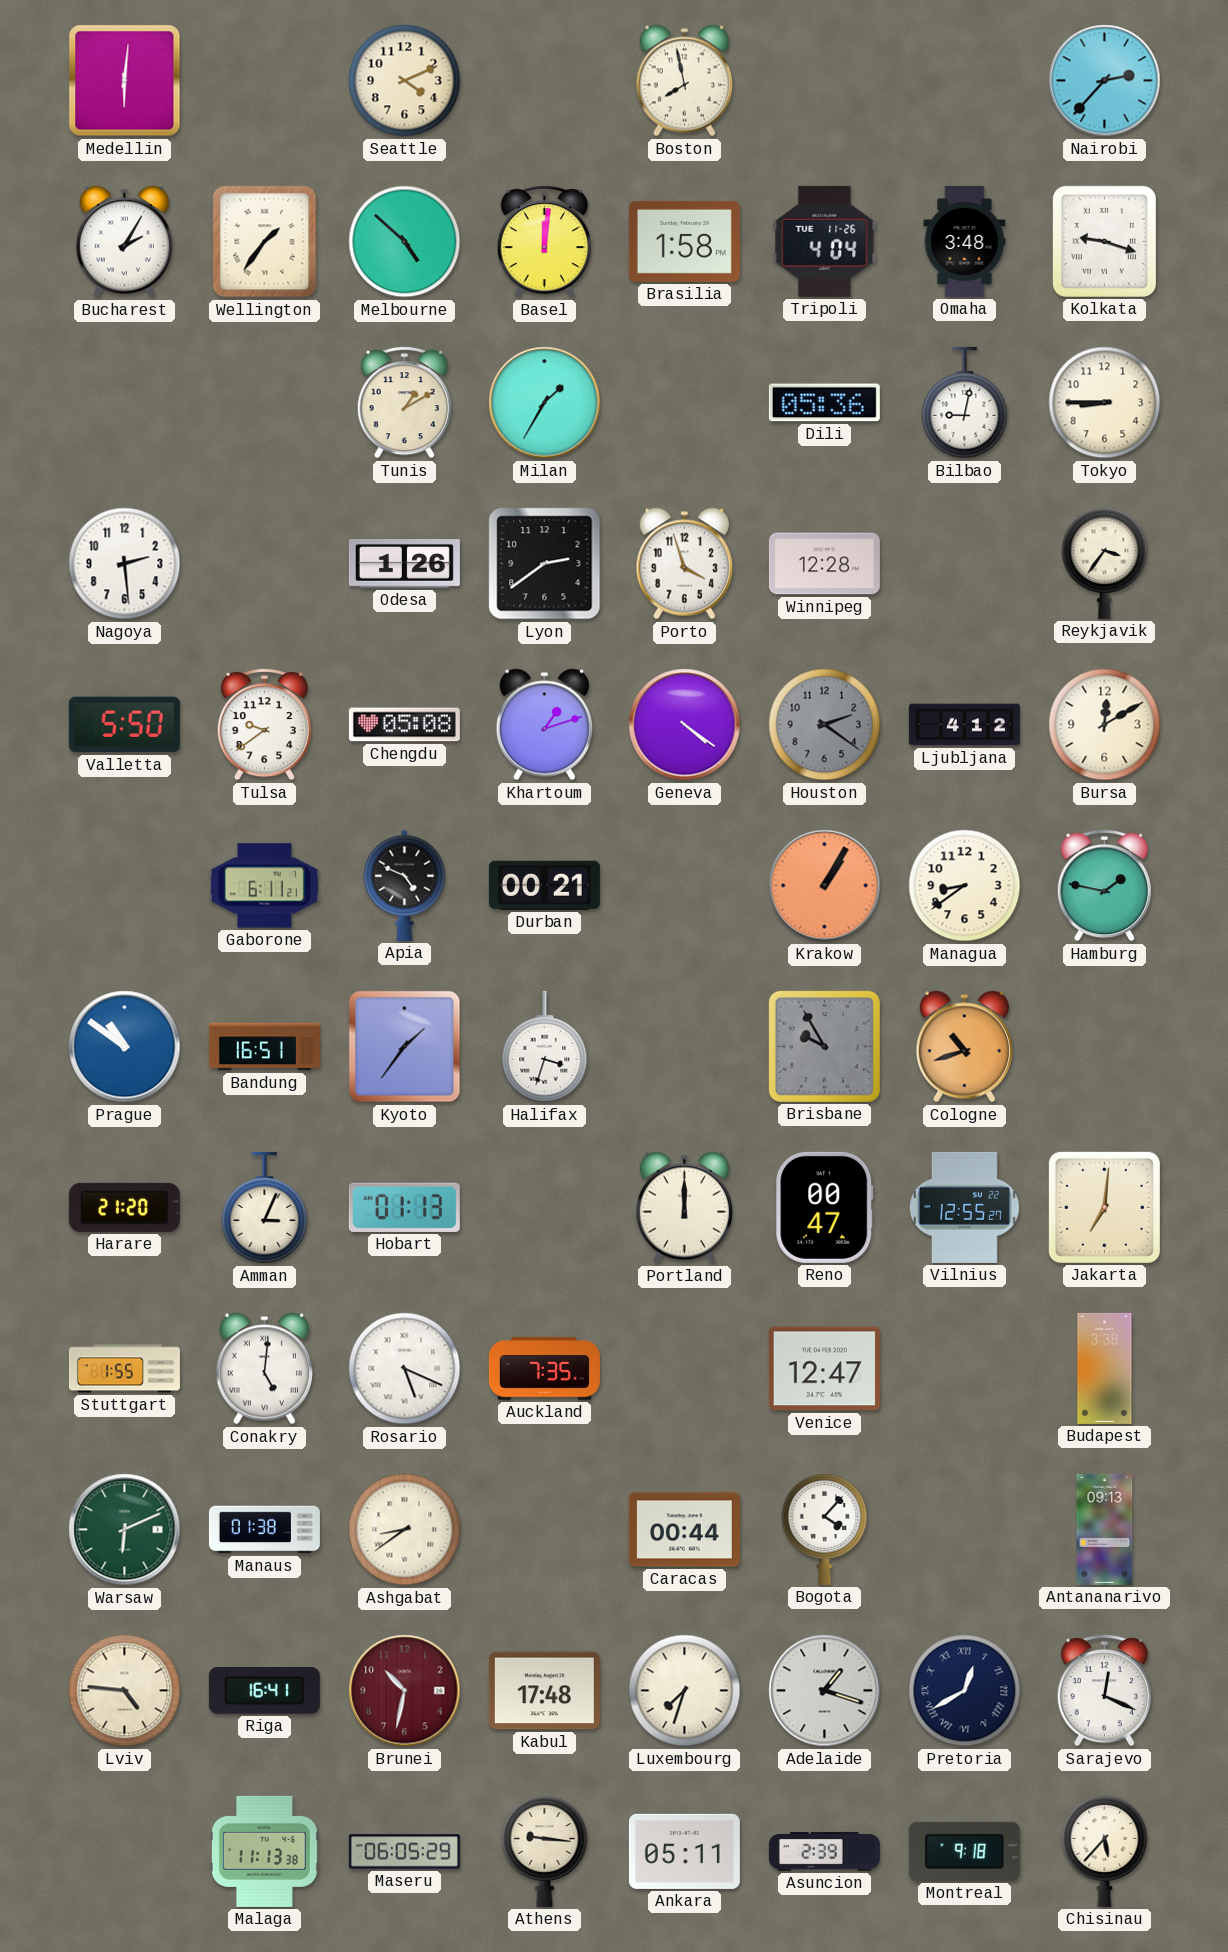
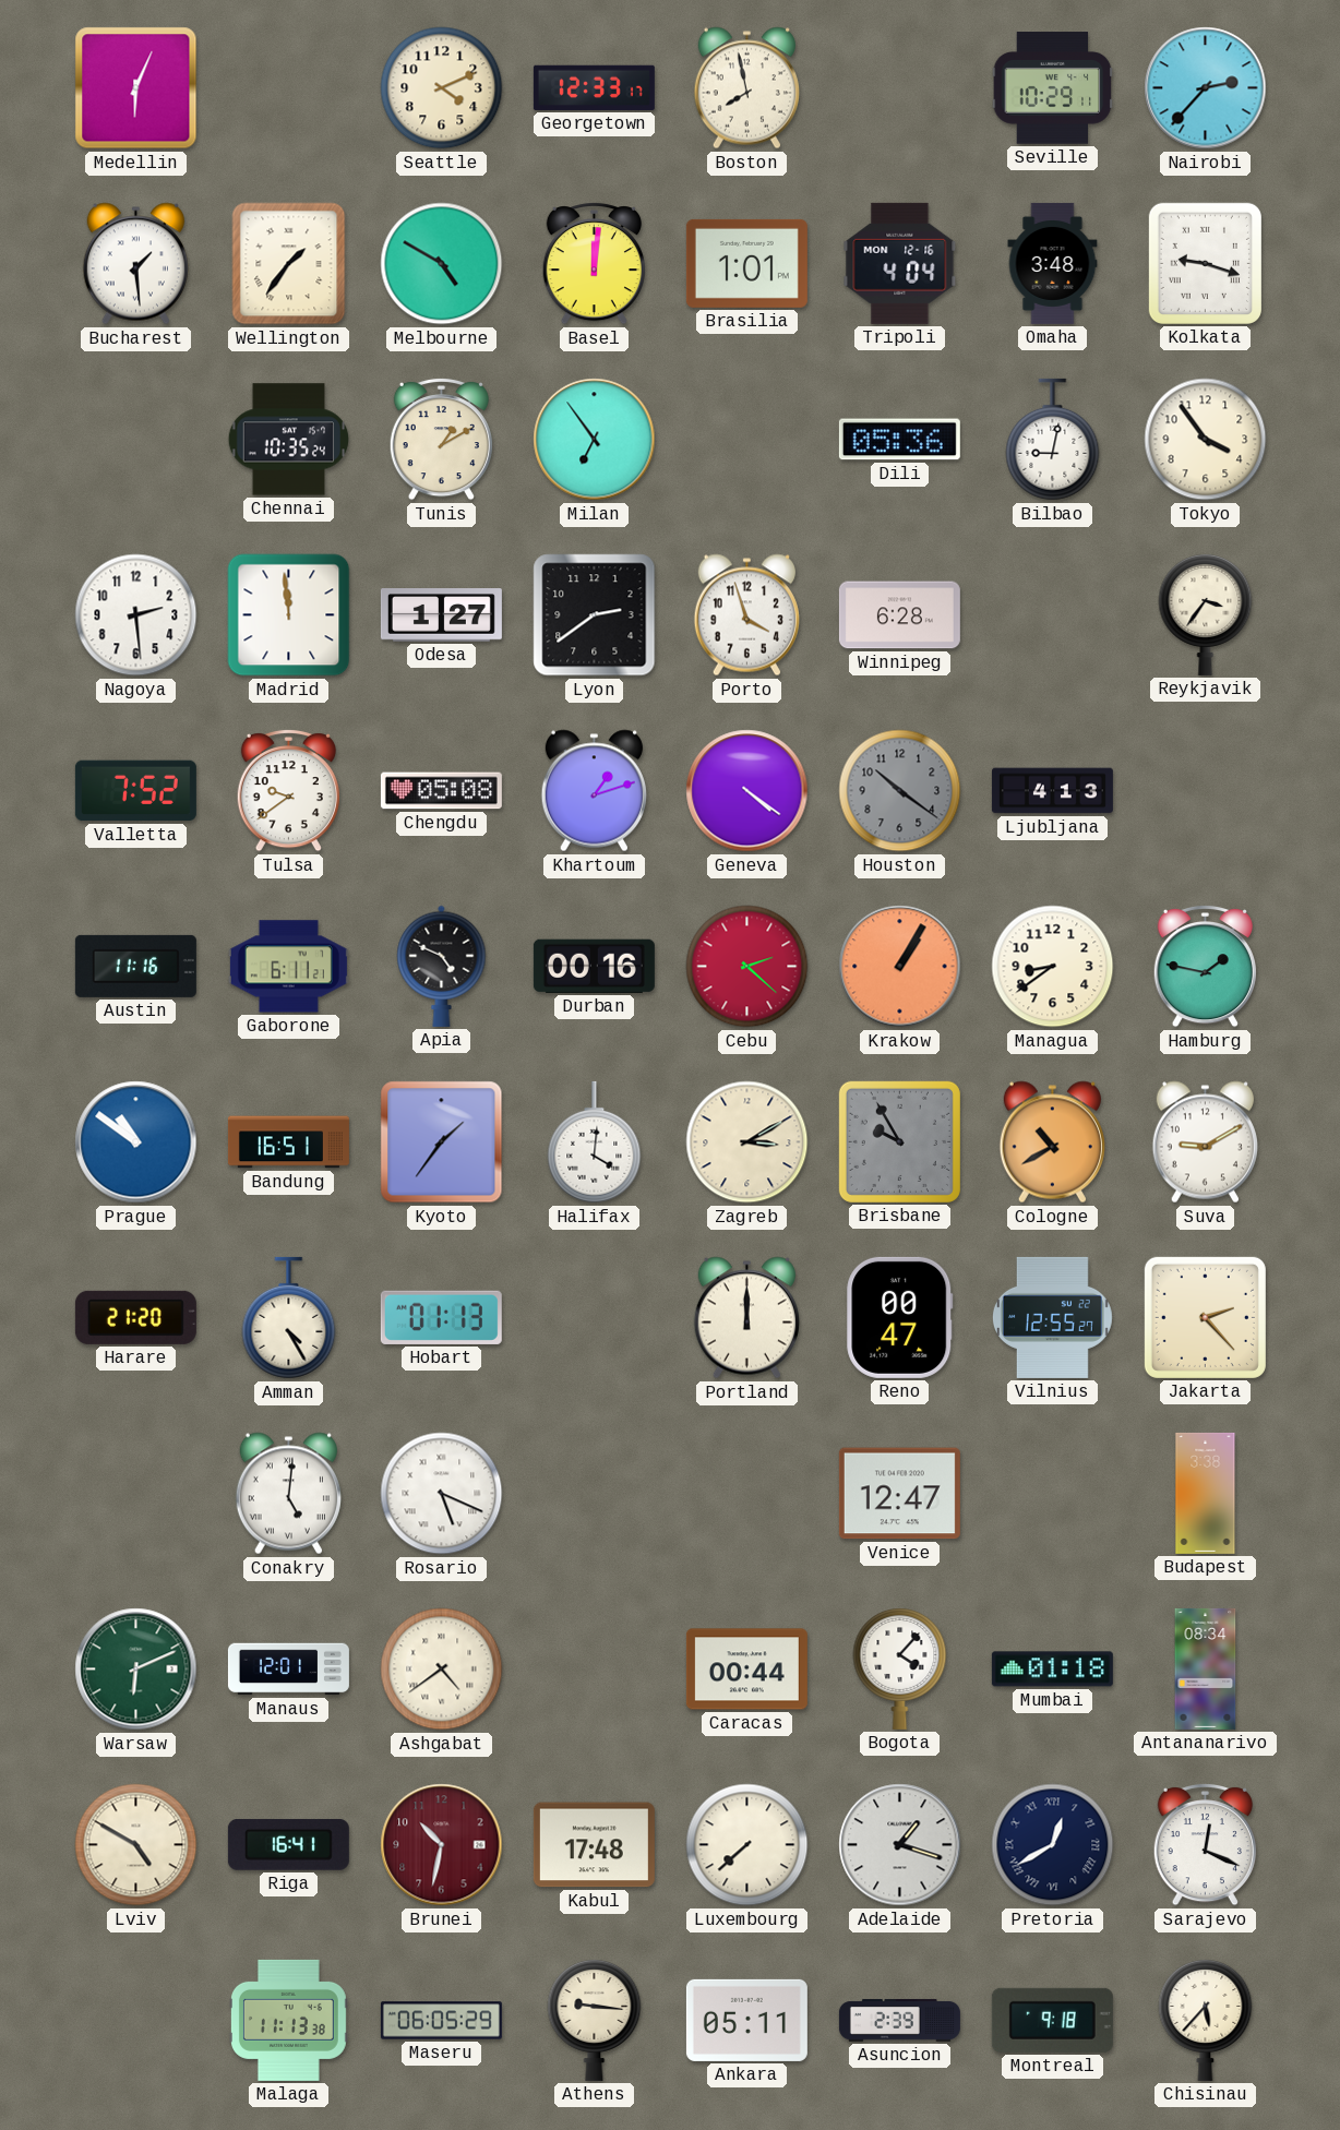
Medellin: 6:01 -> 6:04
Georgetown: none -> 12:33
Seville: none -> 10:29
Bucharest: 2:05 -> 1:29
Melbourne: 4:52 -> 4:50
Brasilia: 1:58 -> 1:01
Tripoli date: TUE 11-26 -> MON 12-16
Chennai: none -> 10:35
Milan: 1:35 -> 6:54
Tokyo: 8:45 -> 3:54
Madrid: none -> 11:59
Odesa: 1:26 -> 1:27
Winnipeg: 12:28 -> 6:28
Valletta: 5:50 -> 7:52
Houston: 2:21 -> 10:21
Ljubljana: 4:12 -> 4:13
Bursa: 12:10 -> none
Austin: none -> 11:16
Durban: 00:21 -> 00:16
Cebu: none -> 2:22
Halifax: 3:33 -> 4:01
Zagreb: none -> 3:10
Cologne: 10:42 -> 10:40
Suva: none -> 9:10
Amman: 3:04 -> 4:25
Jakarta: 7:01 -> 2:23
Stuttgart: 1:55 -> none
Auckland: 7:35 -> none
Manaus: 01:38 -> 12:01
Ashgabat: 8:39 -> 4:39
Mumbai: none -> 01:18
Antananarivo: 09:13 -> 08:34
Lviv: 4:46 -> 4:50
Luxembourg: 7:33 -> 7:38
